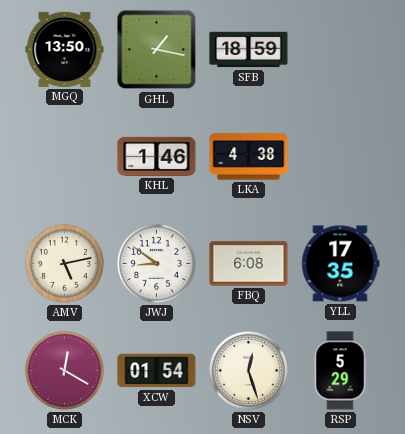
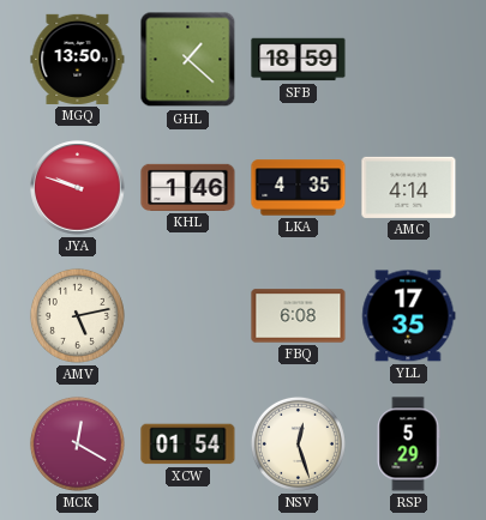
GHL: 1:17 -> 1:22
JYA: none -> 9:48
LKA: 4:38 -> 4:35
AMC: none -> 4:14
JWJ: 8:51 -> none
